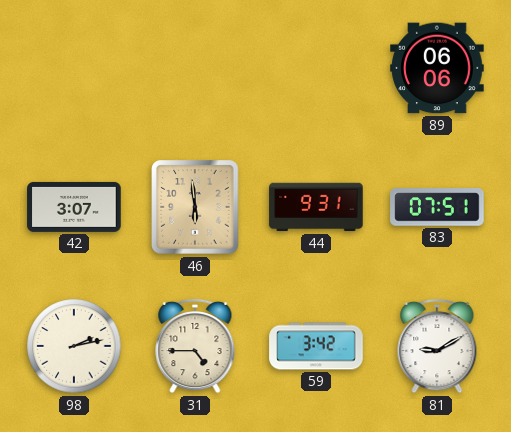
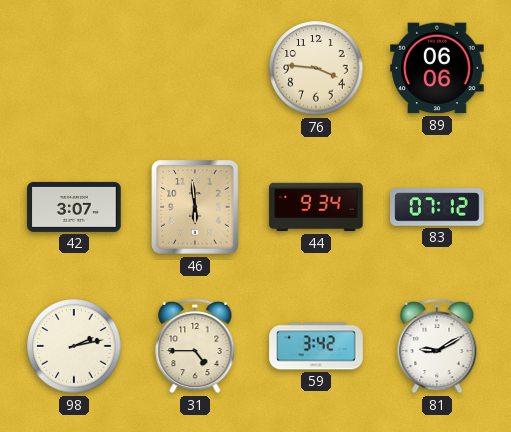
76: none -> 3:46
44: 9:31 -> 9:34
83: 07:51 -> 07:12
